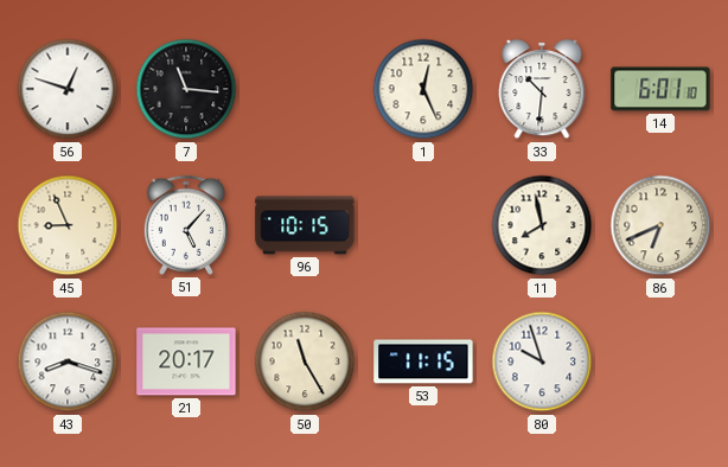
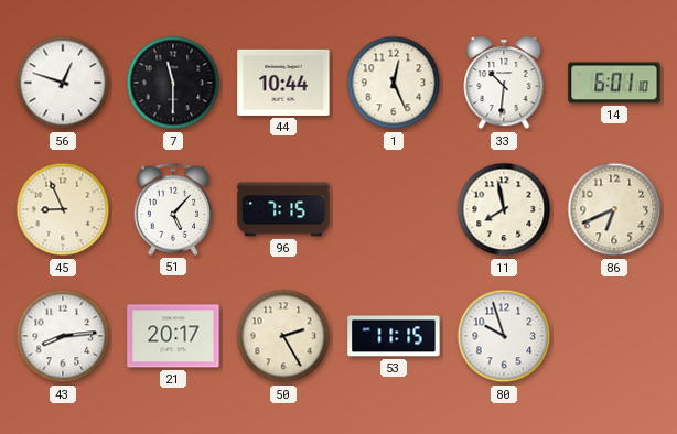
7: 11:16 -> 11:30
44: none -> 10:44
96: 10:15 -> 7:15
43: 8:18 -> 8:14
50: 11:25 -> 2:25
